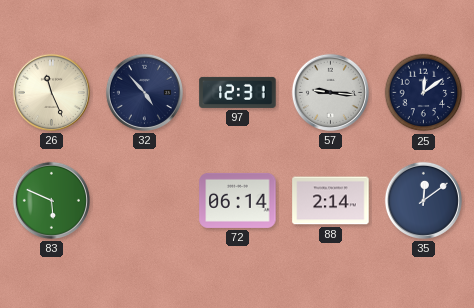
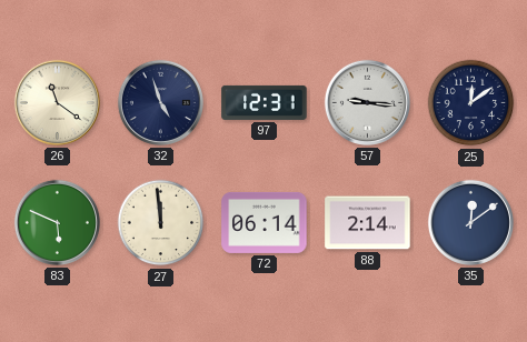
26: 11:26 -> 11:21
32: 4:53 -> 4:57
27: none -> 11:59
